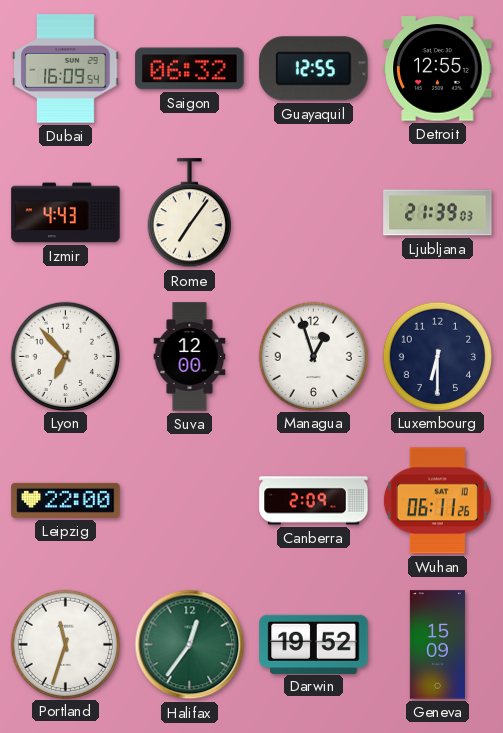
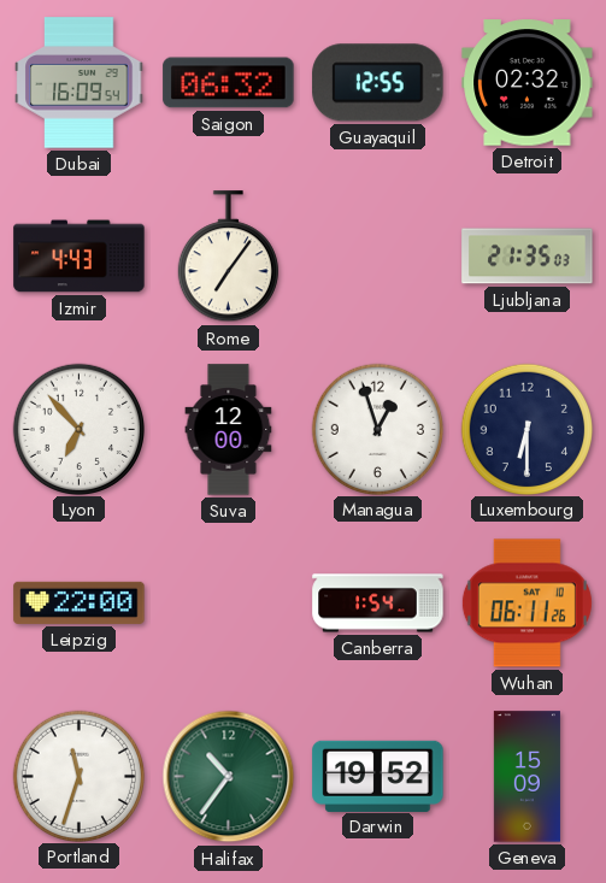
Detroit: 12:55 -> 02:32
Ljubljana: 21:39 -> 21:35
Canberra: 2:09 -> 1:54
Halifax: 12:36 -> 10:36
